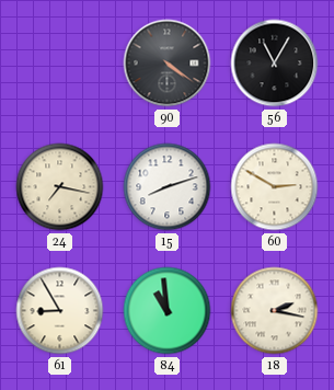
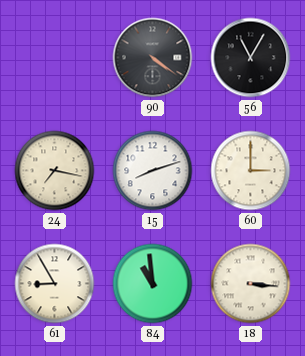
60: 2:50 -> 3:00
18: 2:17 -> 3:16
